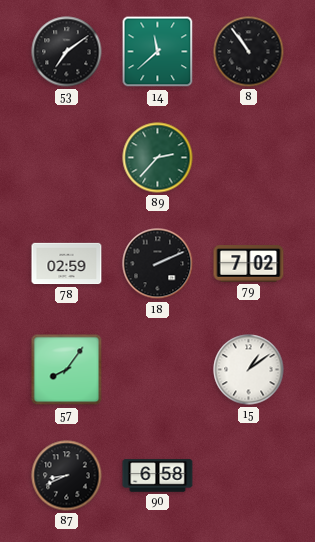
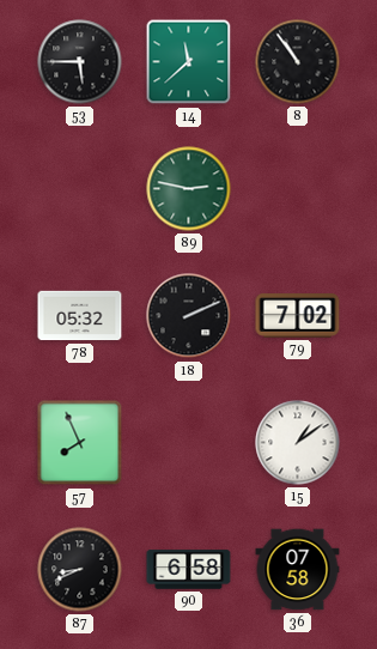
53: 7:09 -> 5:45
89: 2:37 -> 2:47
78: 02:59 -> 05:32
57: 8:06 -> 7:56
36: none -> 07:58
